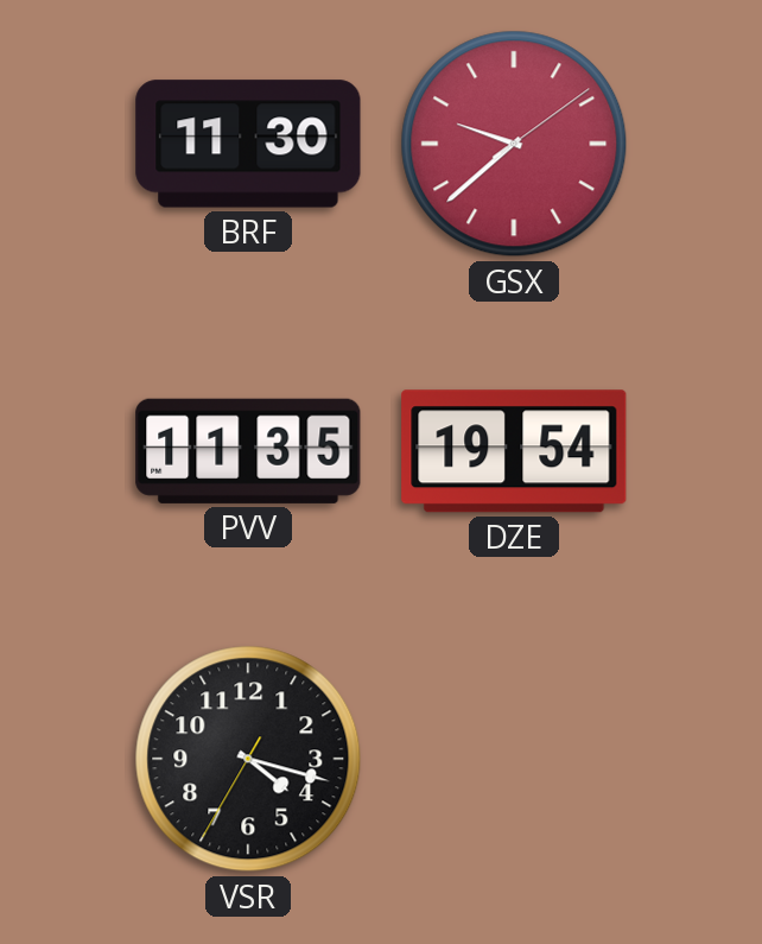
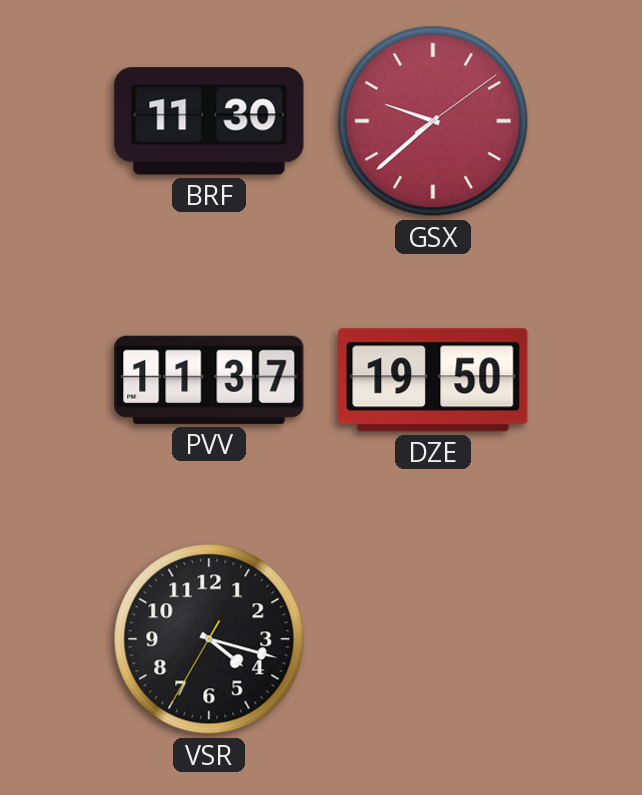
PVV: 11:35 -> 11:37
DZE: 19:54 -> 19:50
